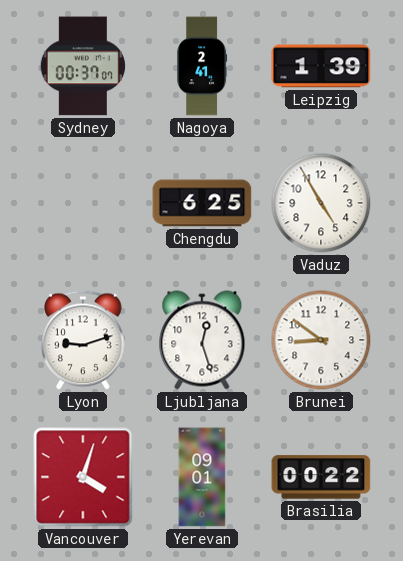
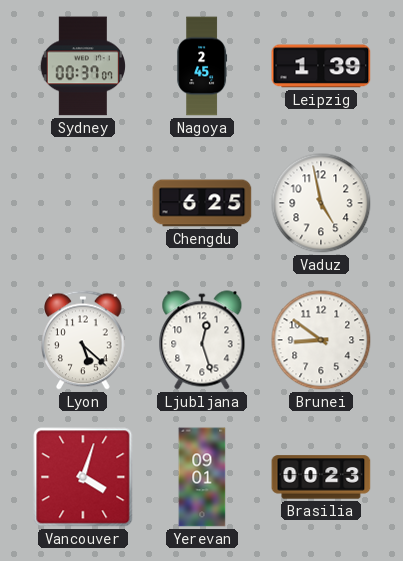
Nagoya: 2:41 -> 2:45
Vaduz: 4:55 -> 4:58
Lyon: 9:12 -> 5:22
Brasilia: 00:22 -> 00:23
